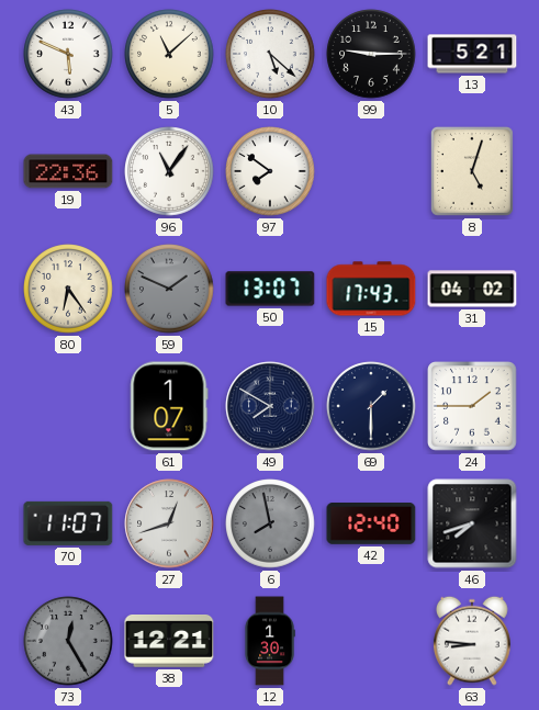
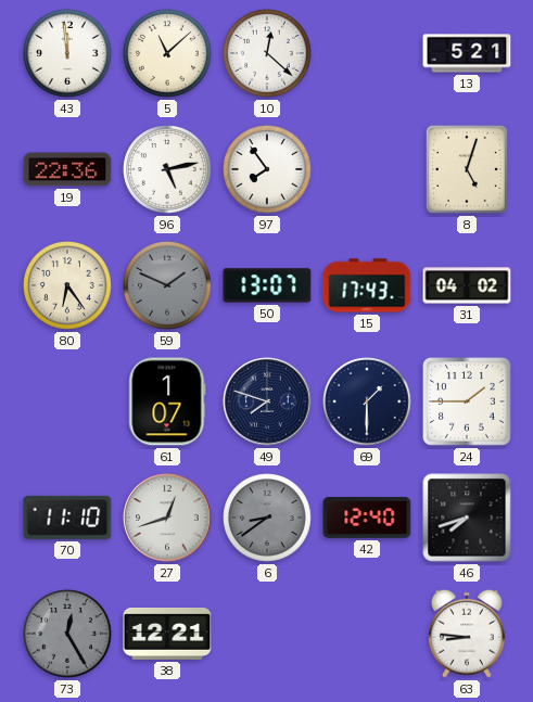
43: 5:49 -> 11:59
10: 5:22 -> 12:22
99: 9:15 -> none
96: 11:06 -> 5:13
97: 7:51 -> 7:54
49: 7:50 -> 7:48
70: 11:07 -> 11:10
6: 7:58 -> 8:39
12: 1:30 -> none
